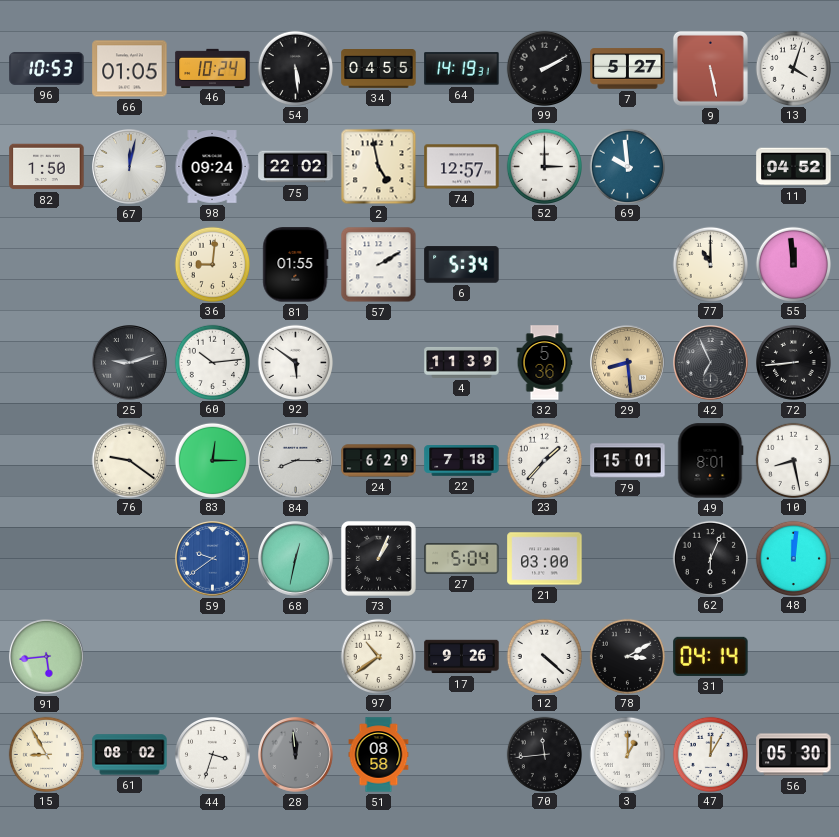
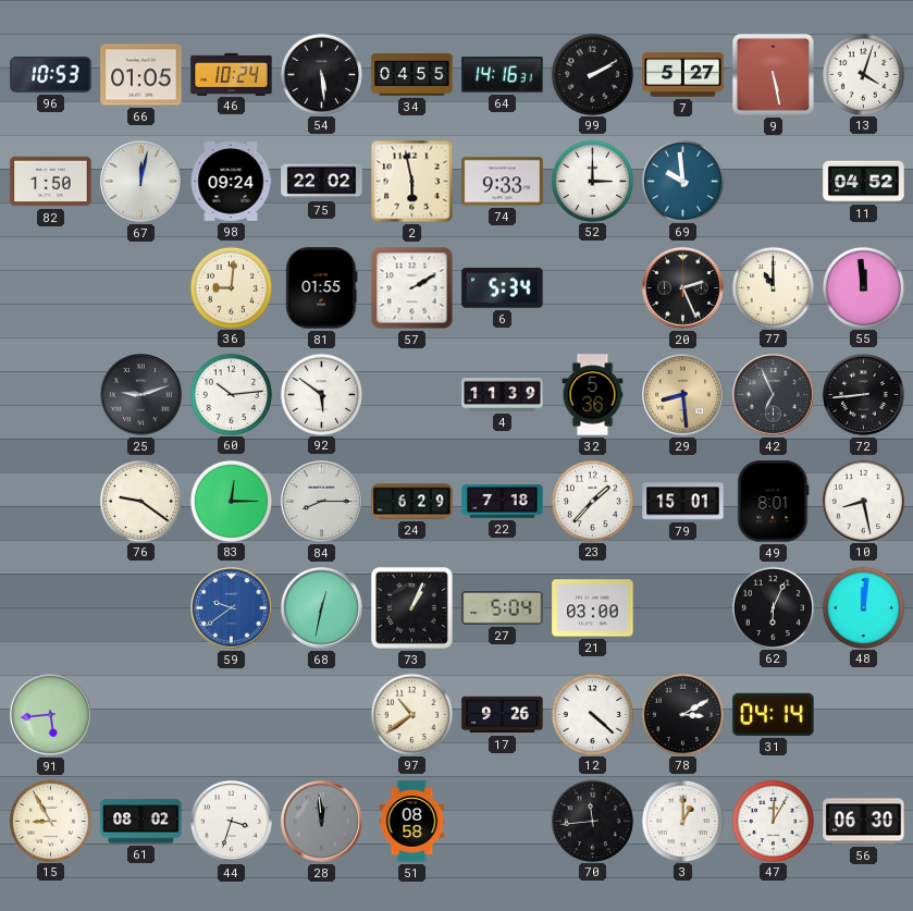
64: 14:19 -> 14:16
2: 4:58 -> 5:58
74: 12:57 -> 9:33
20: none -> 2:26
56: 05:30 -> 06:30
